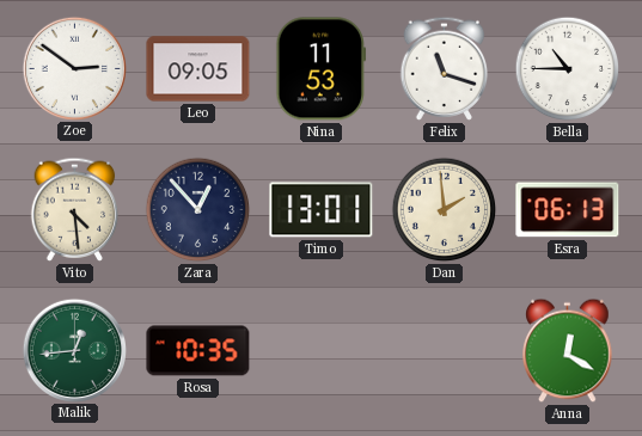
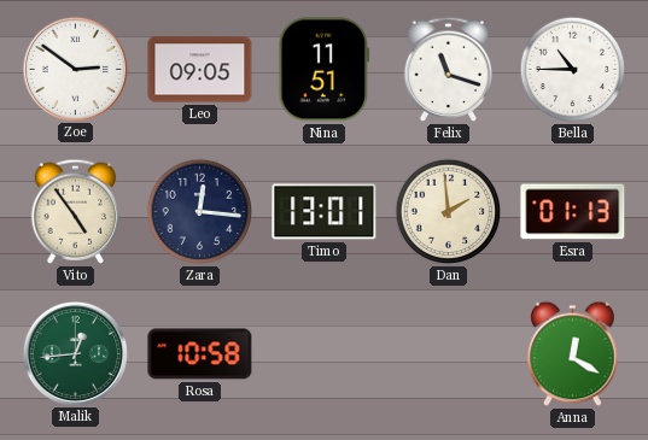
Nina: 11:53 -> 11:51
Vito: 4:29 -> 4:54
Zara: 12:53 -> 12:16
Esra: 06:13 -> 01:13
Rosa: 10:35 -> 10:58
